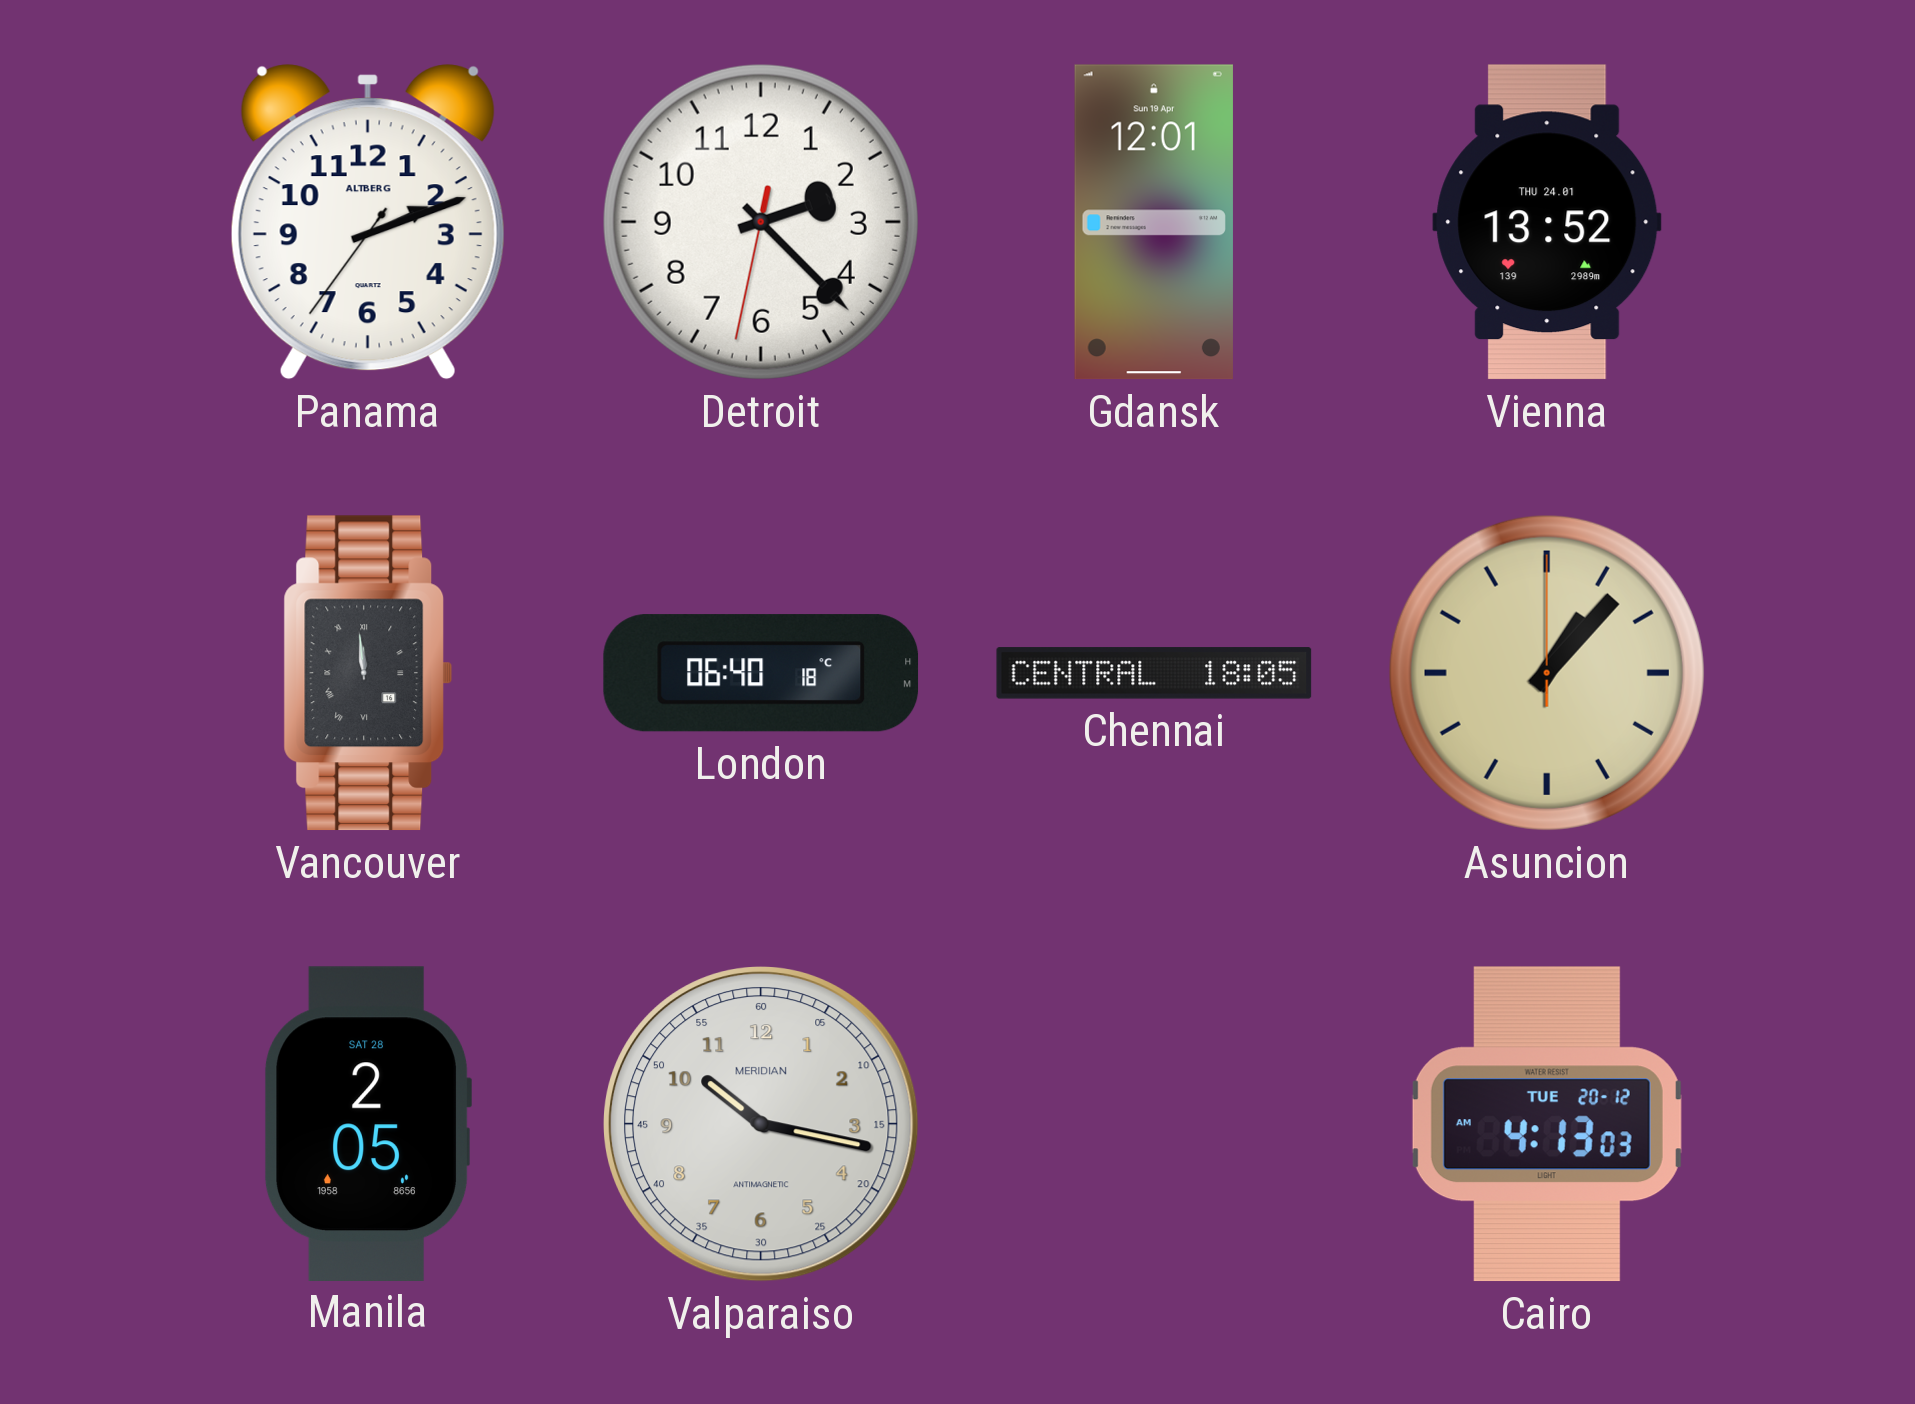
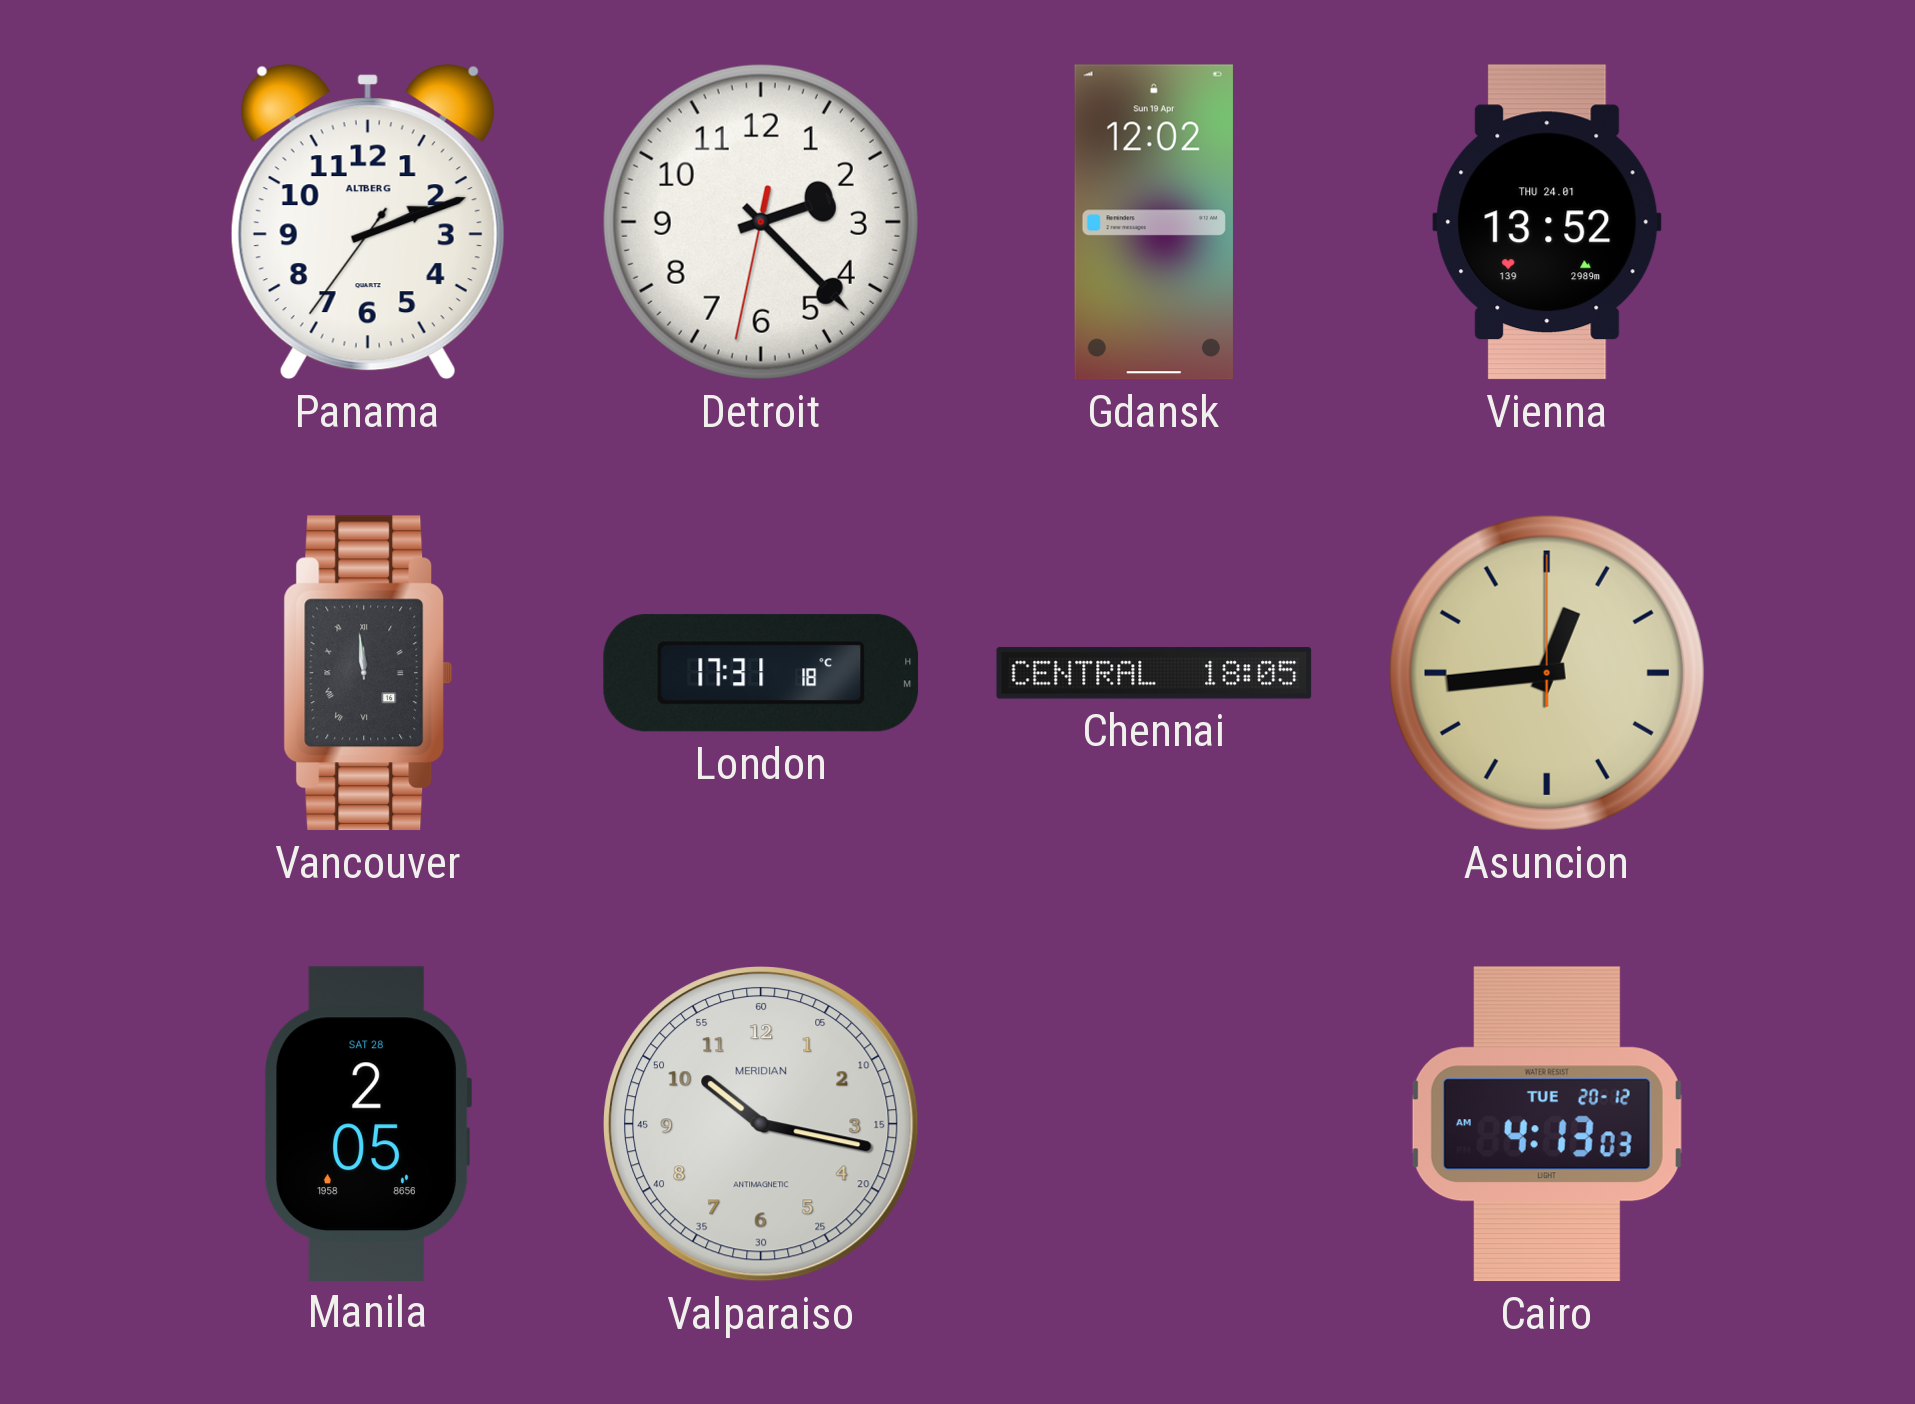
Gdansk: 12:01 -> 12:02
London: 06:40 -> 17:31
Asuncion: 1:07 -> 12:44
